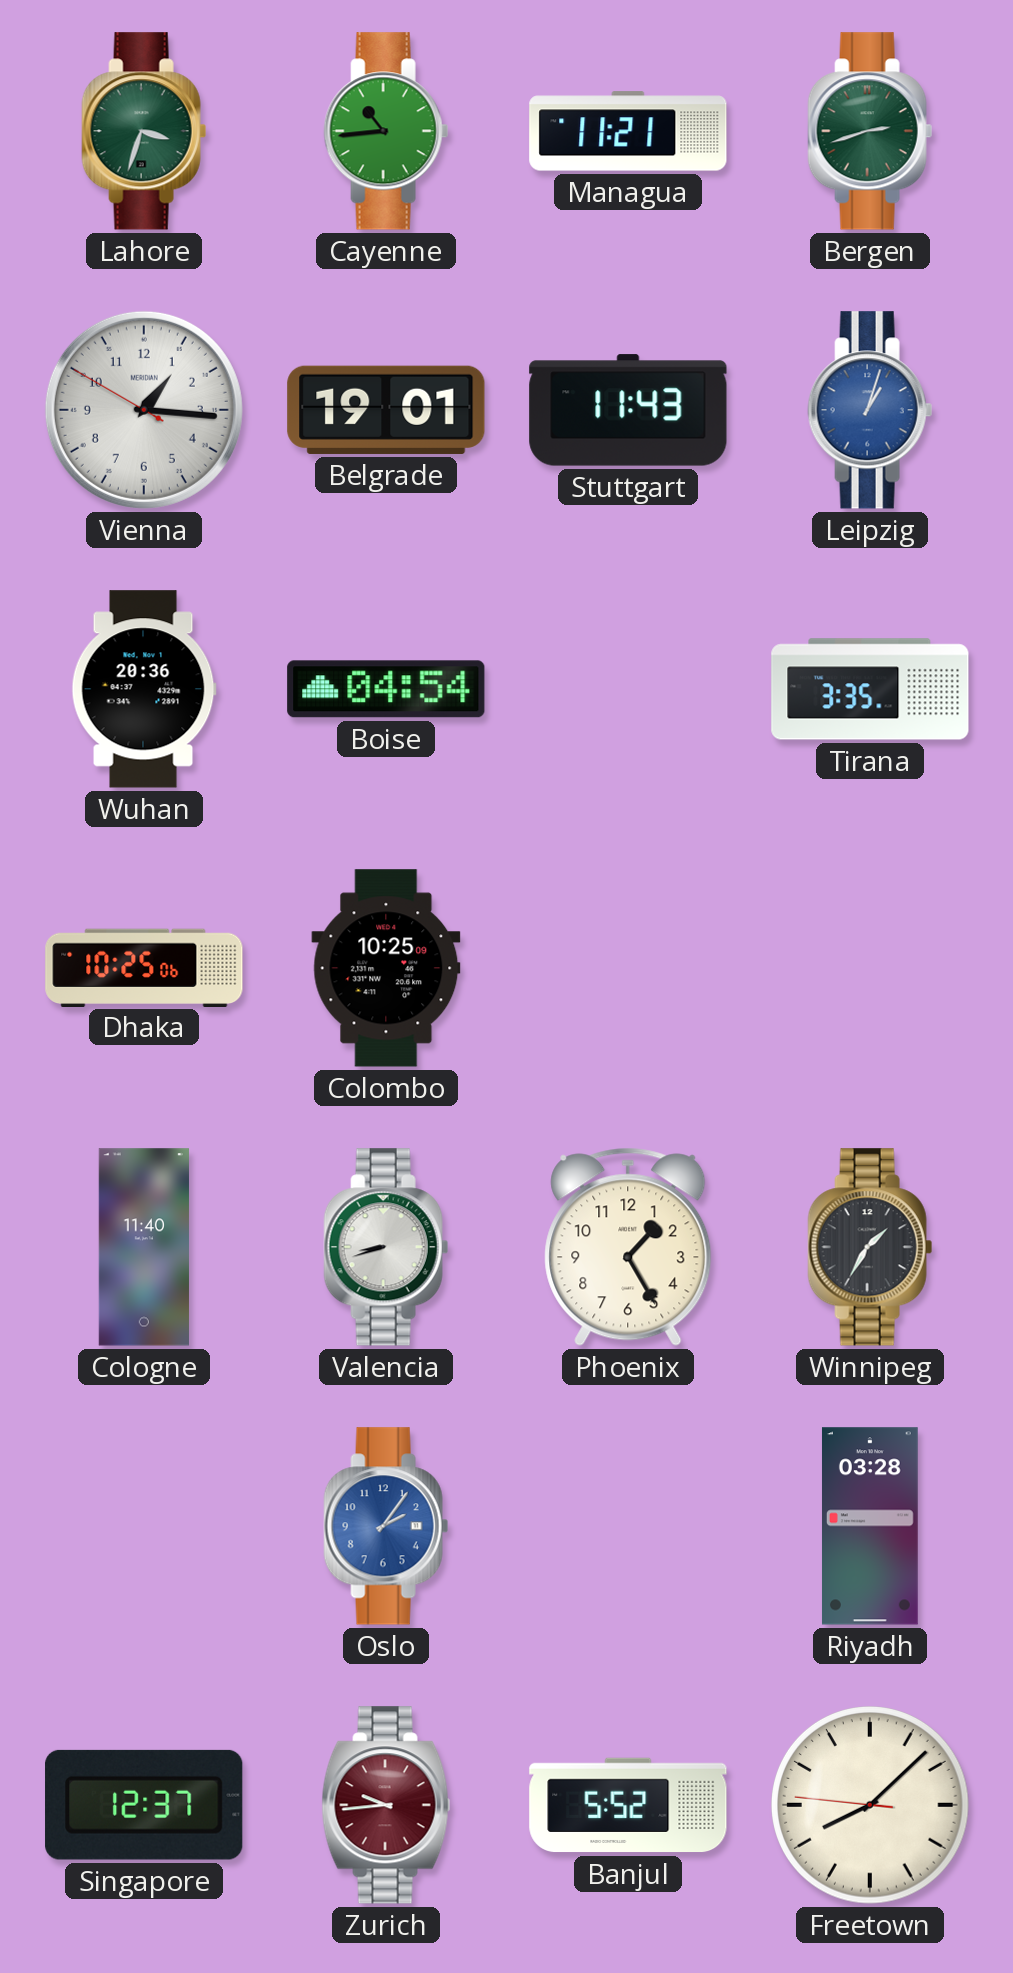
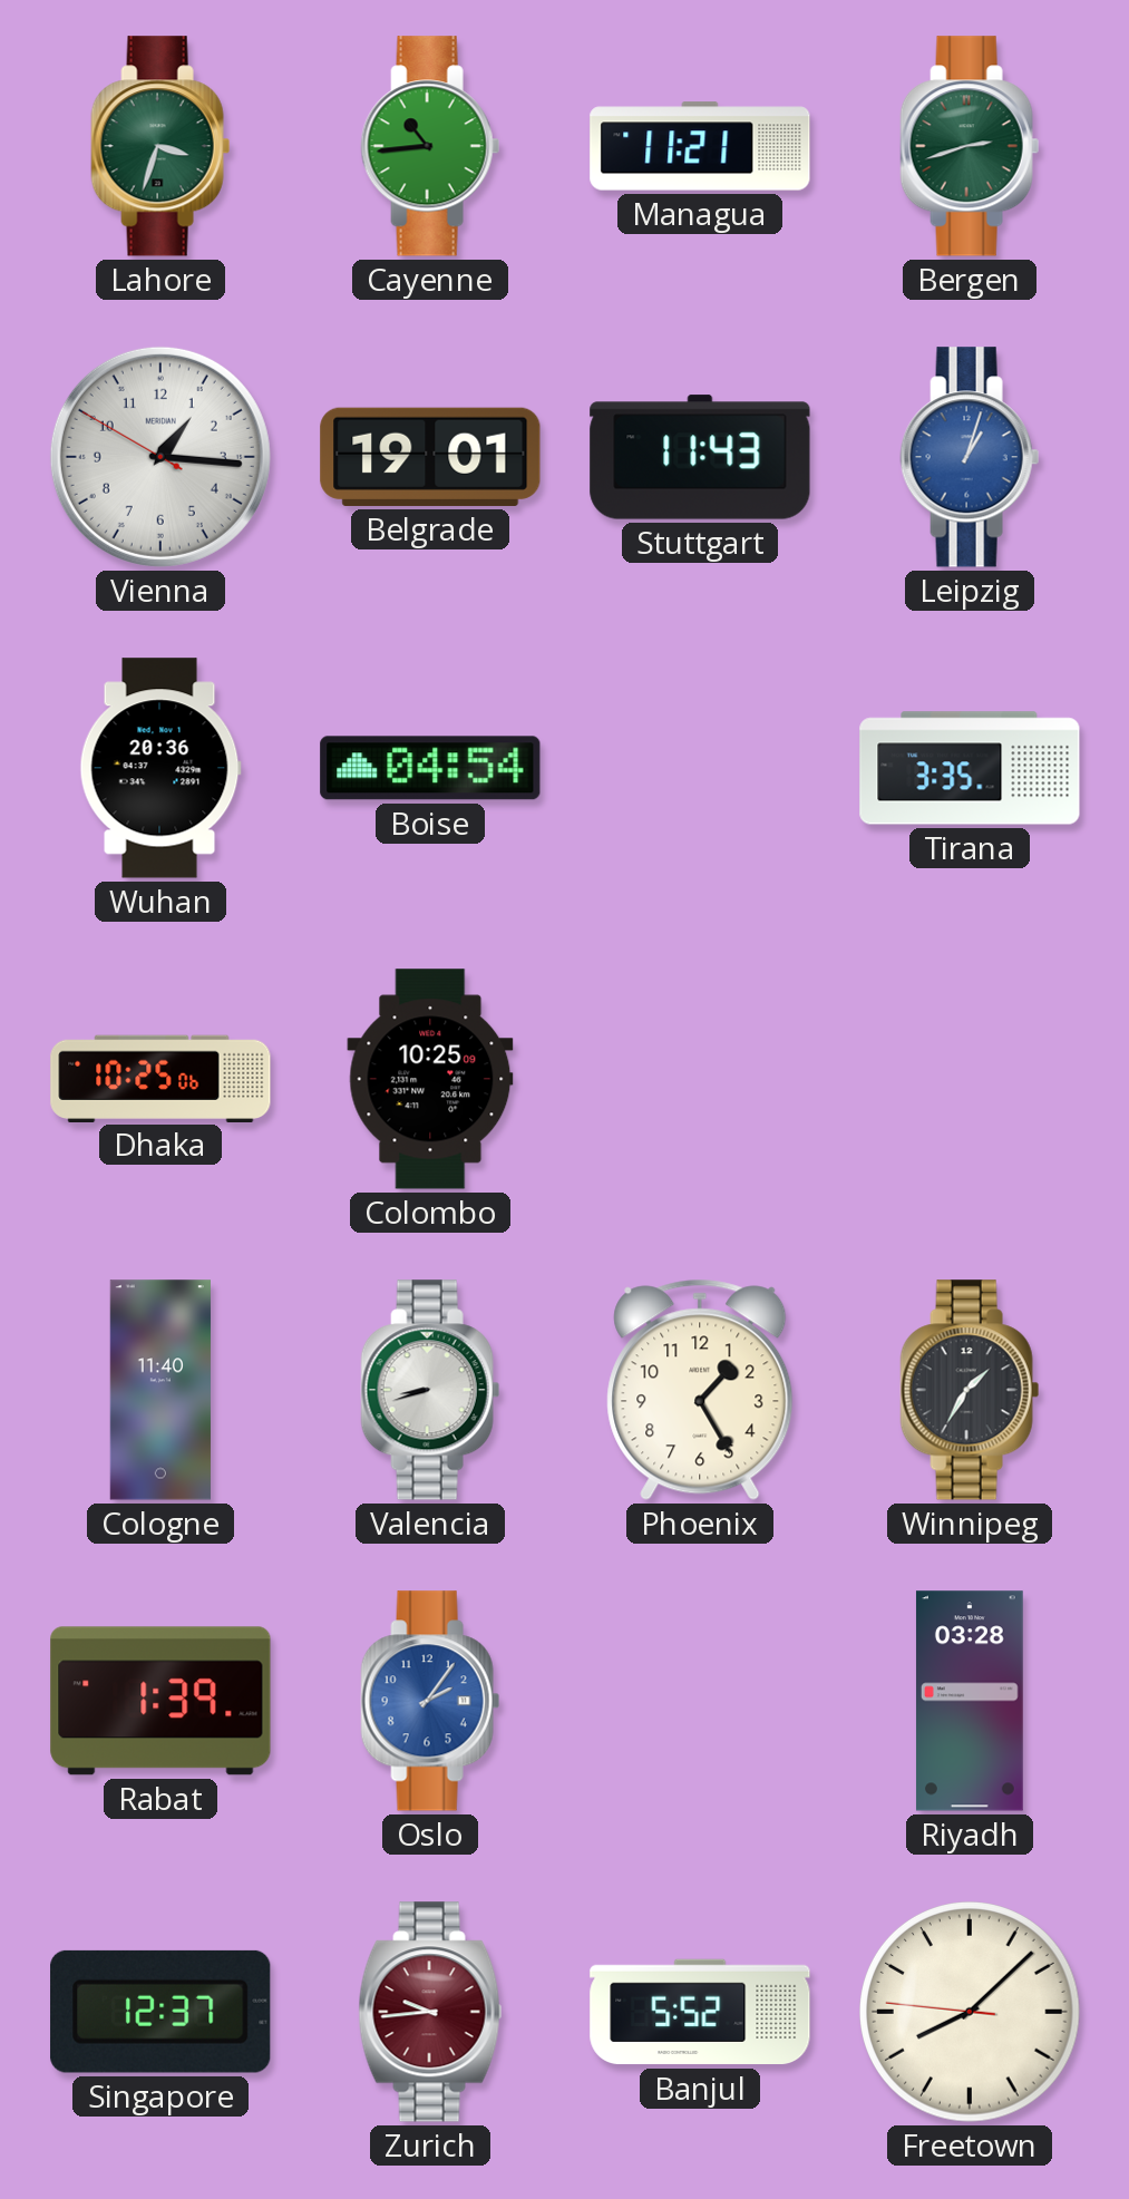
Rabat: none -> 1:39
